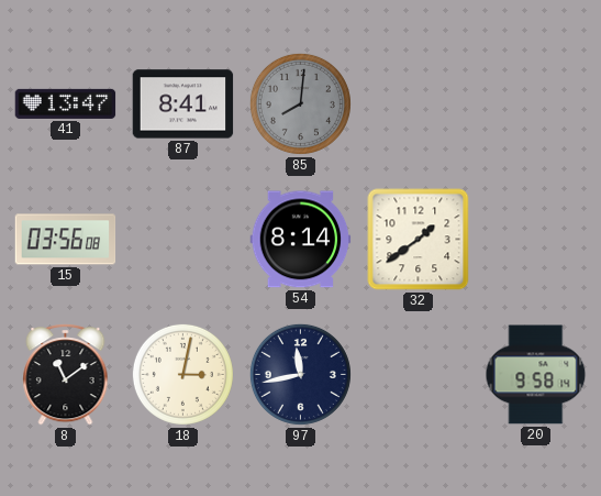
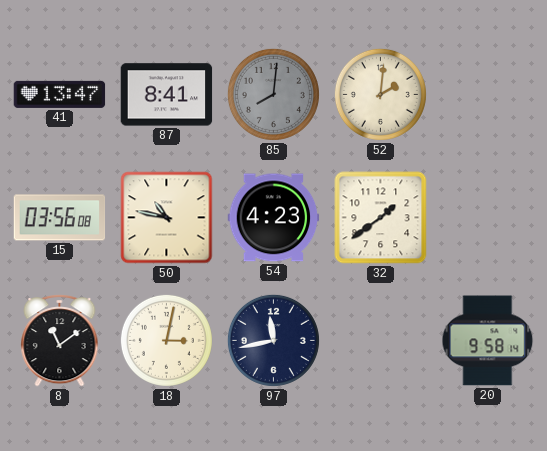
52: none -> 2:01
50: none -> 10:47
54: 8:14 -> 4:23
